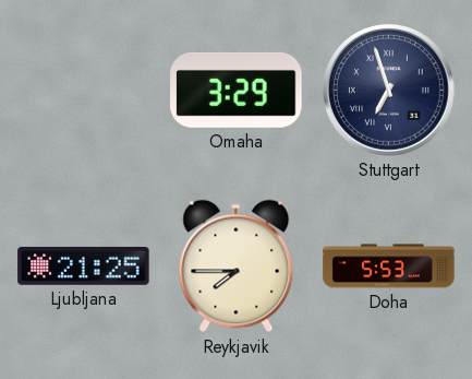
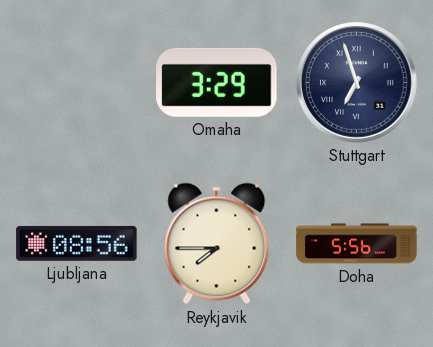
Ljubljana: 21:25 -> 08:56
Doha: 5:53 -> 5:56
